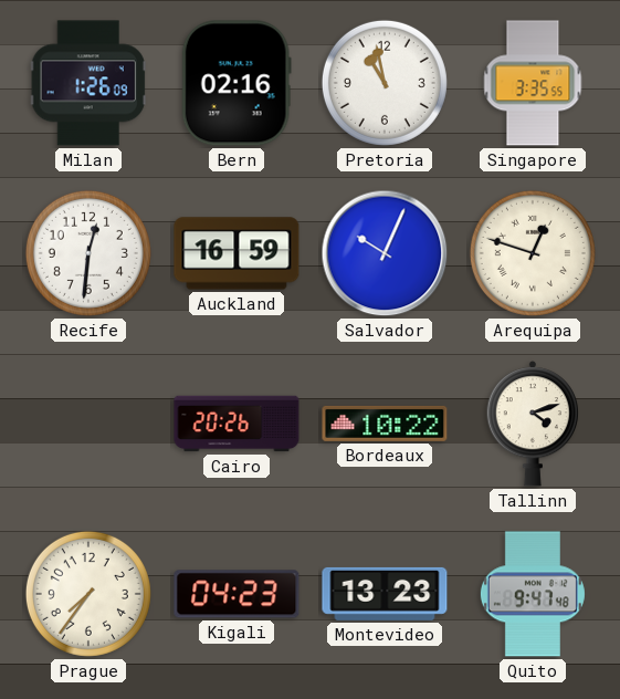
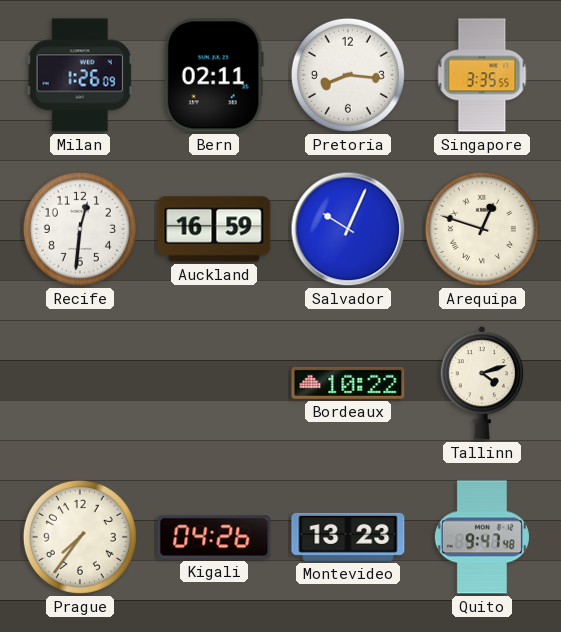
Bern: 02:16 -> 02:11
Pretoria: 10:58 -> 8:16
Cairo: 20:26 -> none
Kigali: 04:23 -> 04:26
